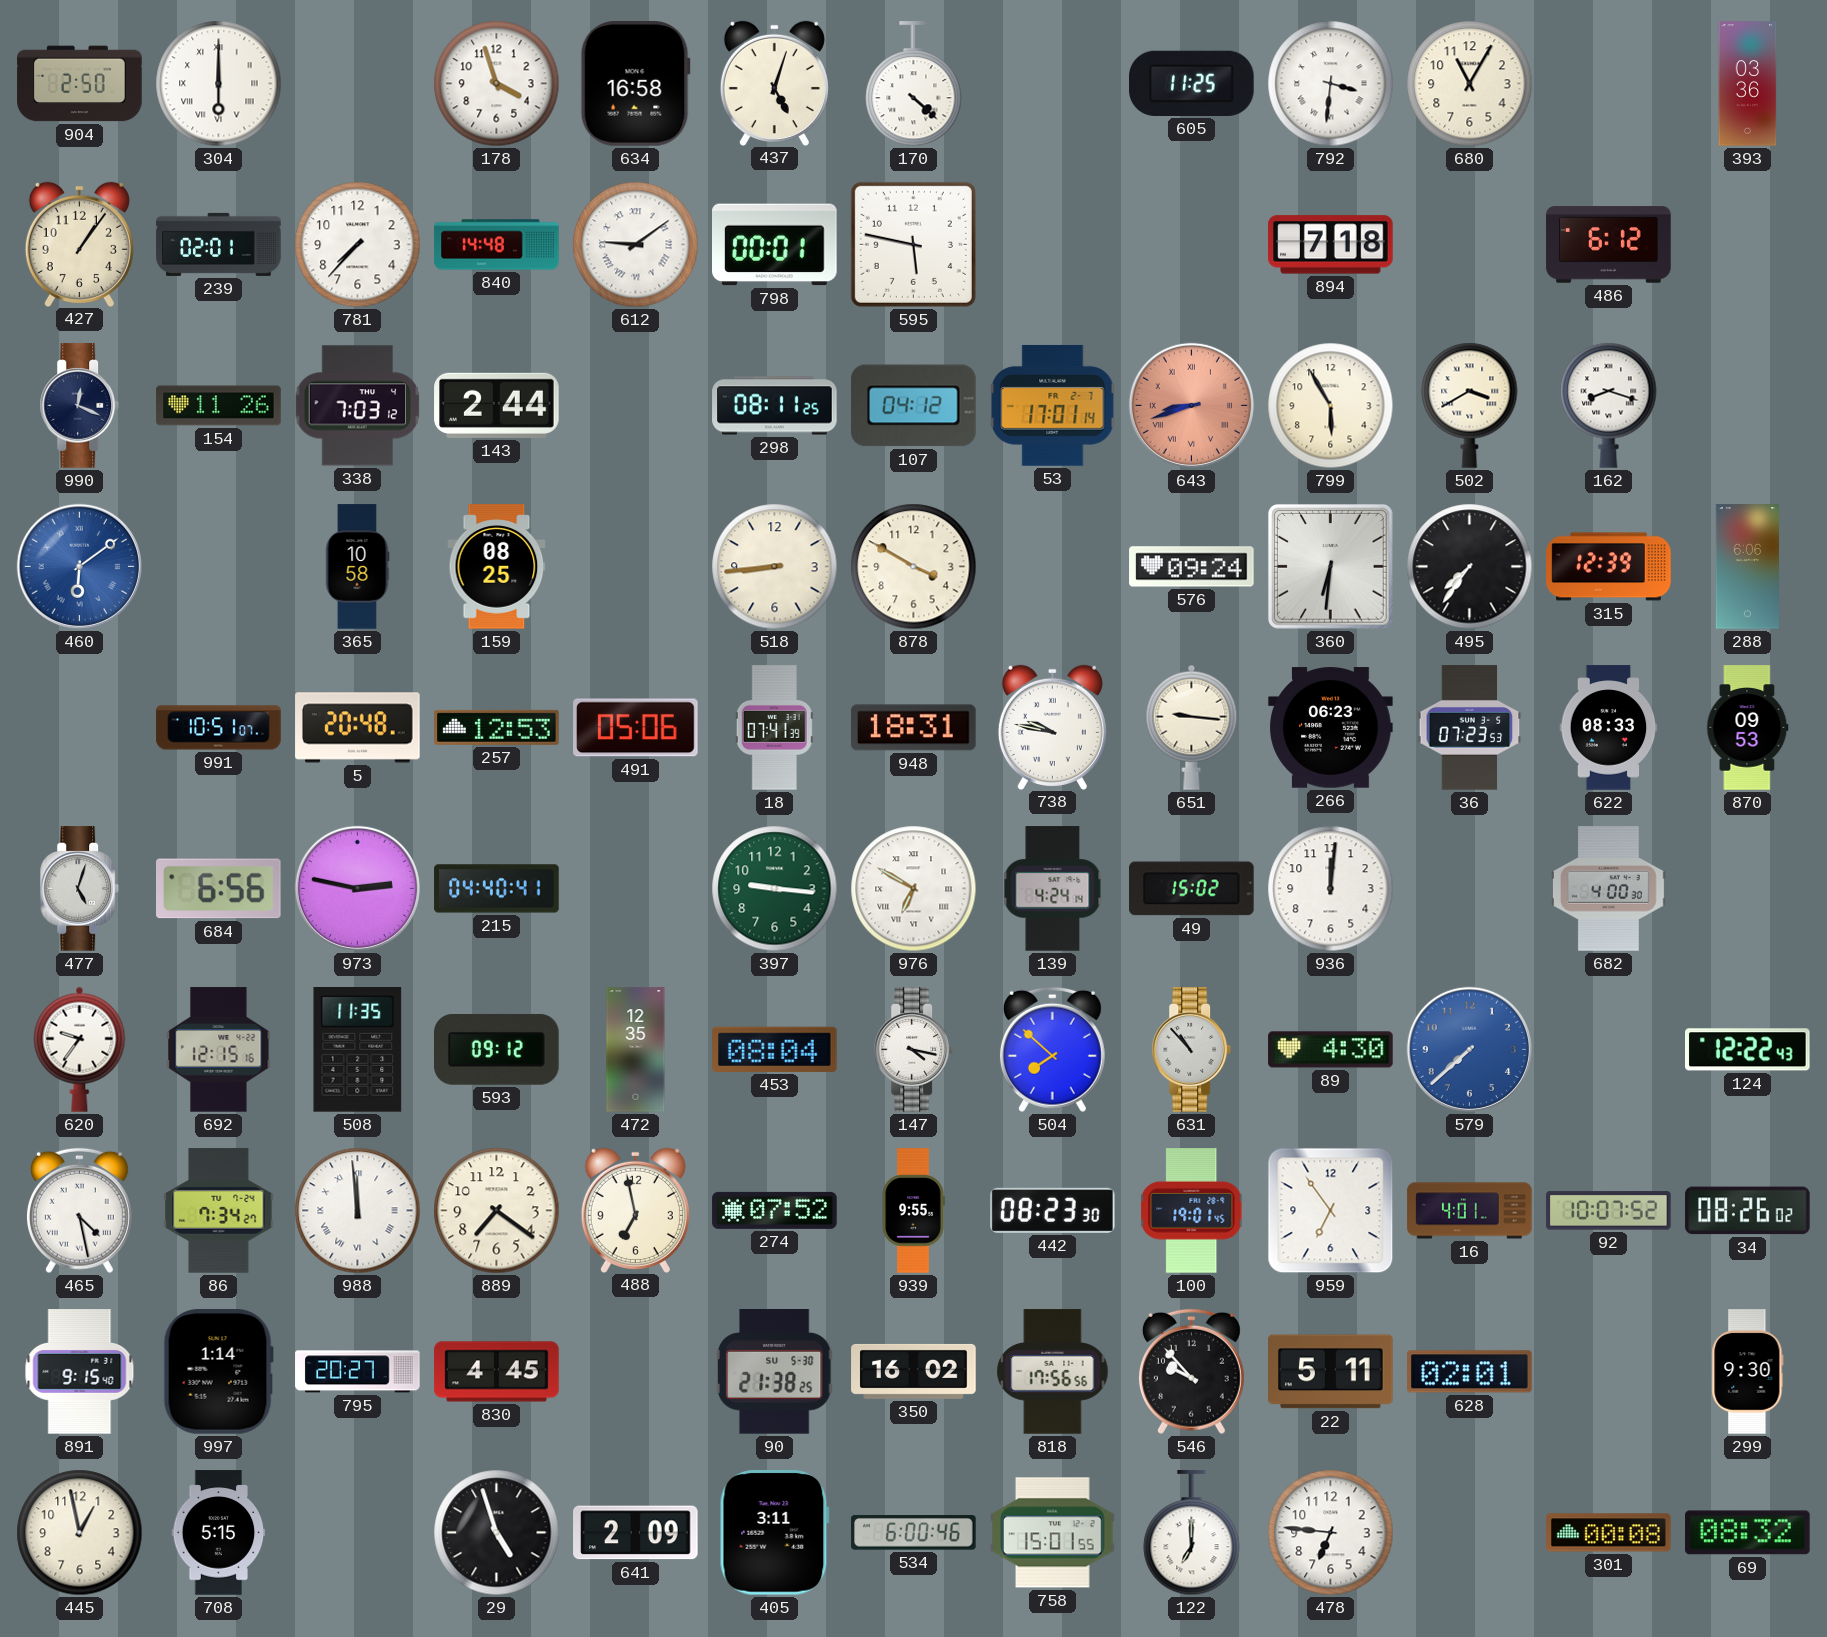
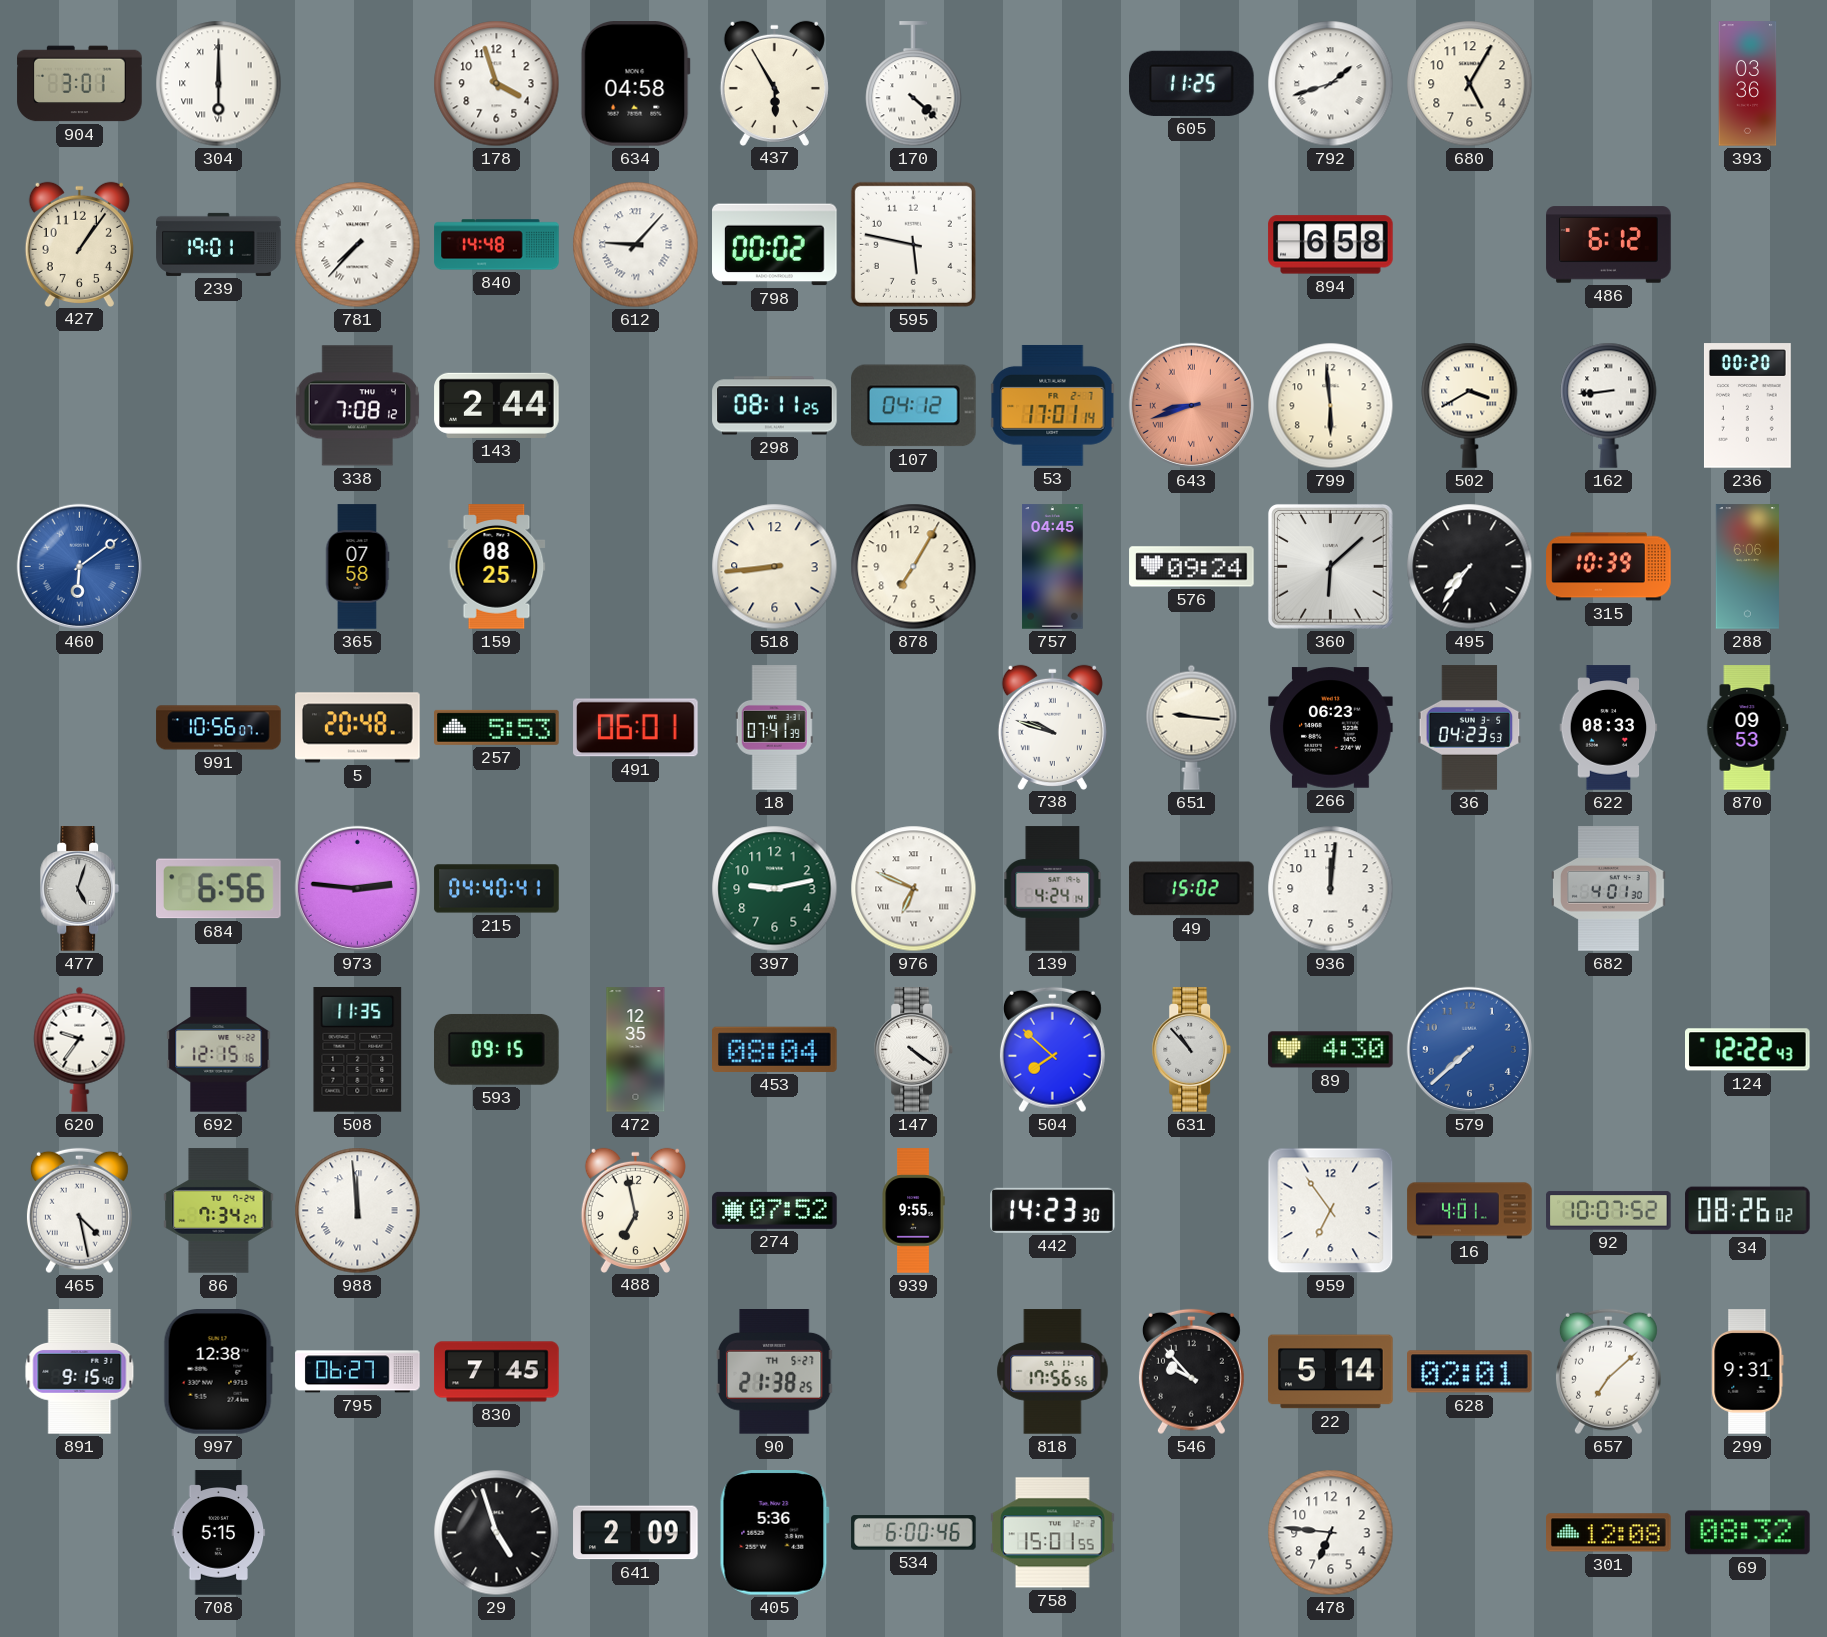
904: 2:50 -> 3:01
634: 16:58 -> 04:58
437: 5:03 -> 5:55
792: 3:31 -> 1:42
680: 11:05 -> 5:05
239: 02:01 -> 19:01
781 numerals: Arabic -> Roman
612: 9:09 -> 9:07
798: 00:01 -> 00:02
894: 7:18 -> 6:58
990: 12:19 -> none
154: 11:26 -> none
338: 7:03 -> 7:08
799: 5:55 -> 5:59
162: 8:18 -> 8:44
236: none -> 00:20
365: 10:58 -> 07:58
878: 3:50 -> 7:05
757: none -> 04:45
360: 6:31 -> 6:08
315: 12:39 -> 10:39
991: 10:51 -> 10:56
257: 12:53 -> 5:53
491: 05:06 -> 06:01
948: 18:31 -> none
738: 9:47 -> 9:48
36: 07:23 -> 04:23
973: 2:47 -> 2:46
397: 9:16 -> 9:13
976: 6:50 -> 6:49
682: 4:00 -> 4:01
593: 09:12 -> 09:15
147: 4:17 -> 4:21
889: 7:21 -> none
442: 08:23 -> 14:23
100: 19:01 -> none
997: 1:14 -> 12:38
795: 20:27 -> 06:27
830: 4:45 -> 7:45
90 date: SU 5-30 -> TH 5-27
350: 16:02 -> none
22: 5:11 -> 5:14
657: none -> 7:08
299: 9:30 -> 9:31
445: 12:58 -> none
405: 3:11 -> 5:36
122: 7:00 -> none
301: 00:08 -> 12:08
